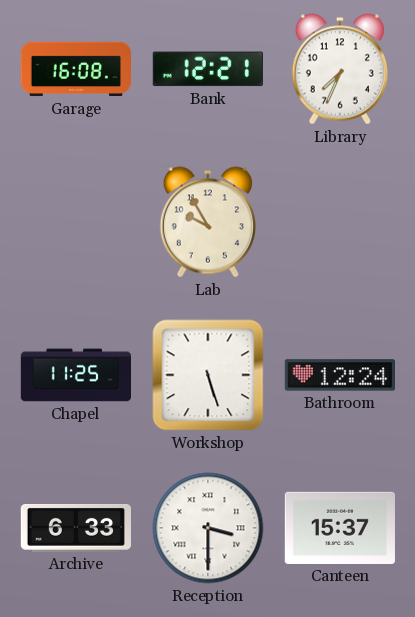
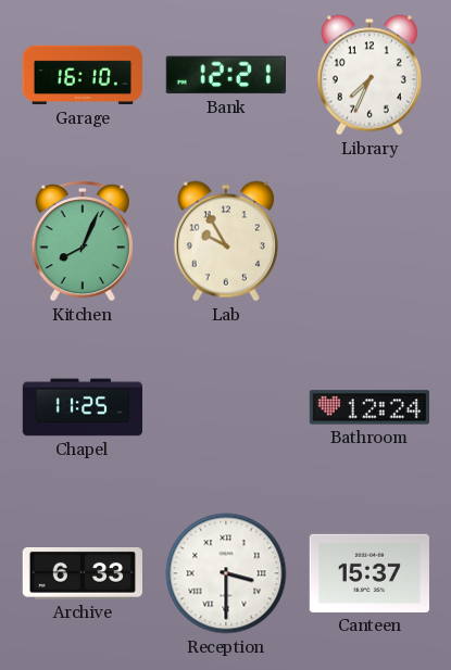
Garage: 16:08 -> 16:10
Kitchen: none -> 8:04
Workshop: 5:27 -> none
